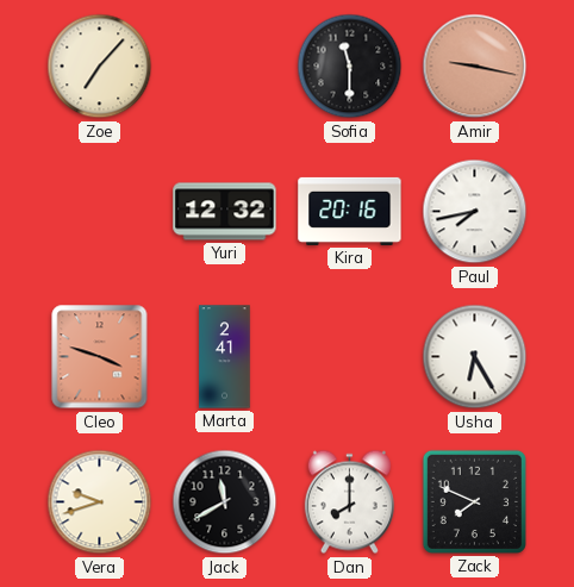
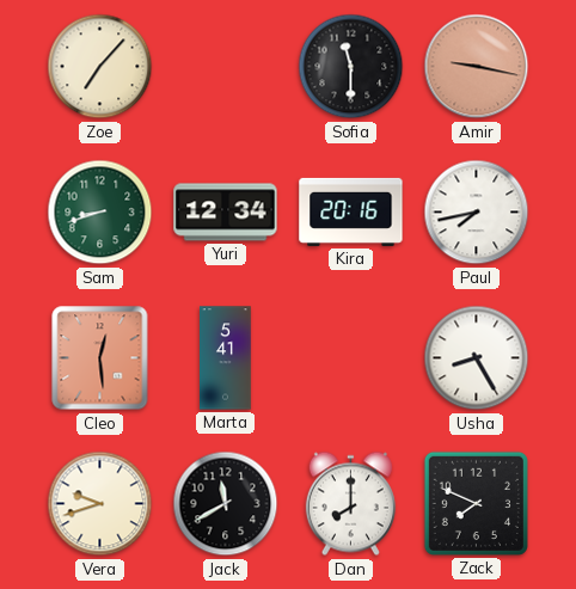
Sam: none -> 8:42
Yuri: 12:32 -> 12:34
Cleo: 3:48 -> 12:29
Marta: 2:41 -> 5:41
Usha: 6:25 -> 8:25
